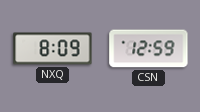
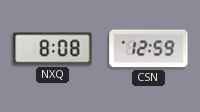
NXQ: 8:09 -> 8:08
